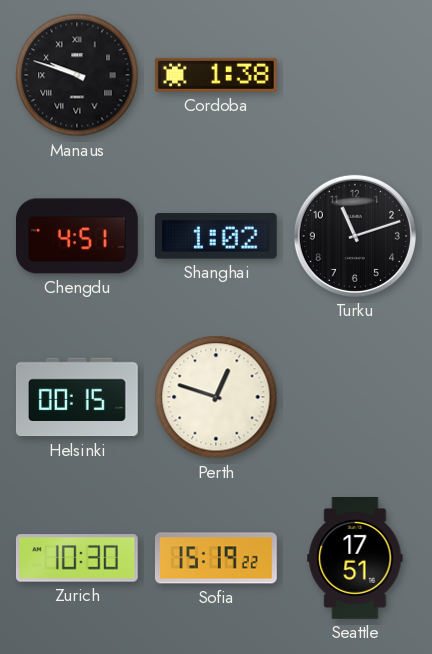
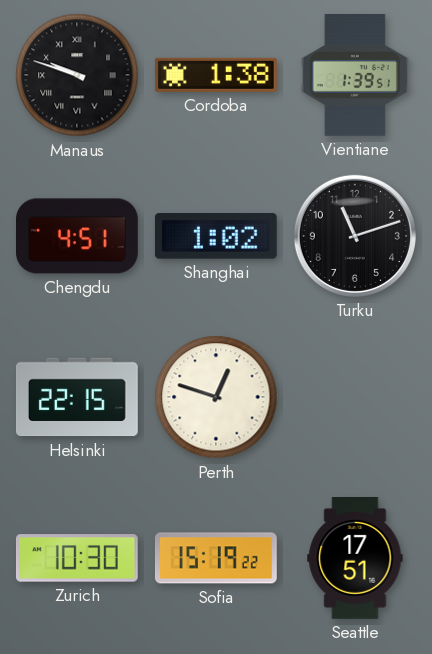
Vientiane: none -> 1:39
Helsinki: 00:15 -> 22:15
